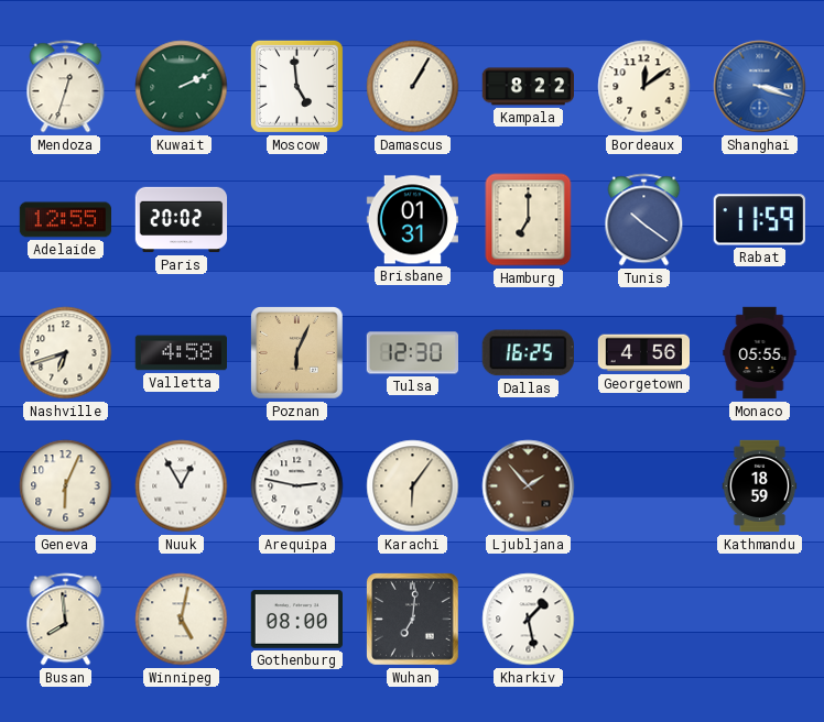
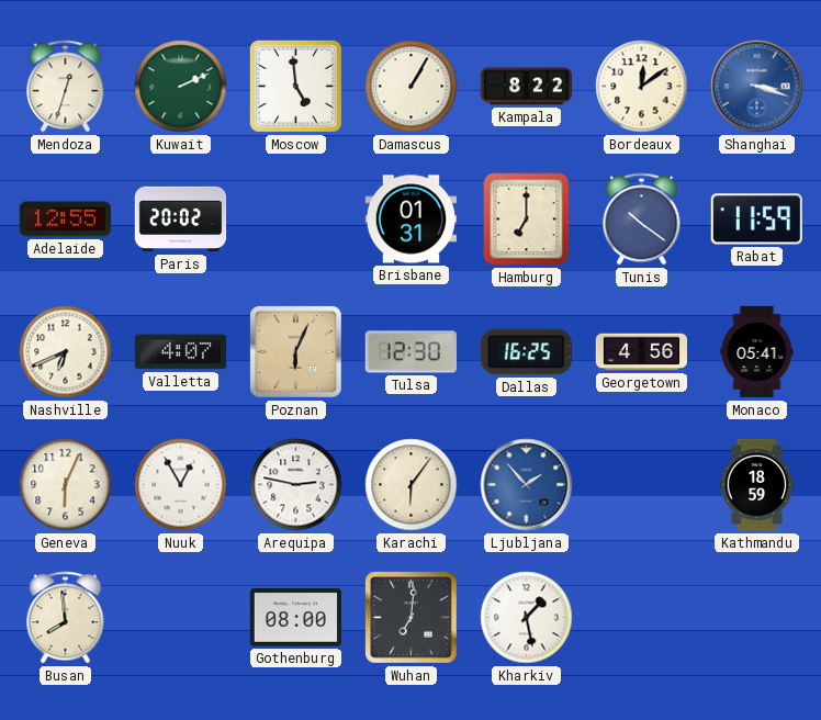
Nashville: 6:42 -> 6:41
Valletta: 4:58 -> 4:07
Monaco: 05:55 -> 05:41
Ljubljana dial: brown -> blue
Winnipeg: 5:02 -> none
